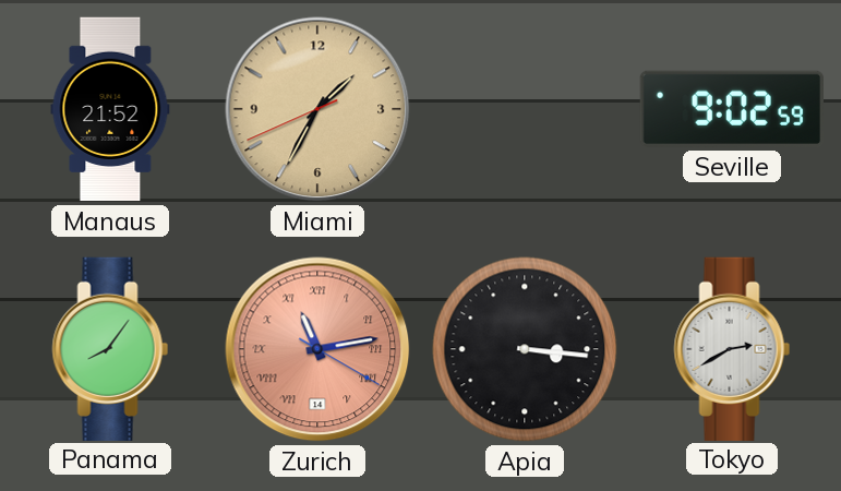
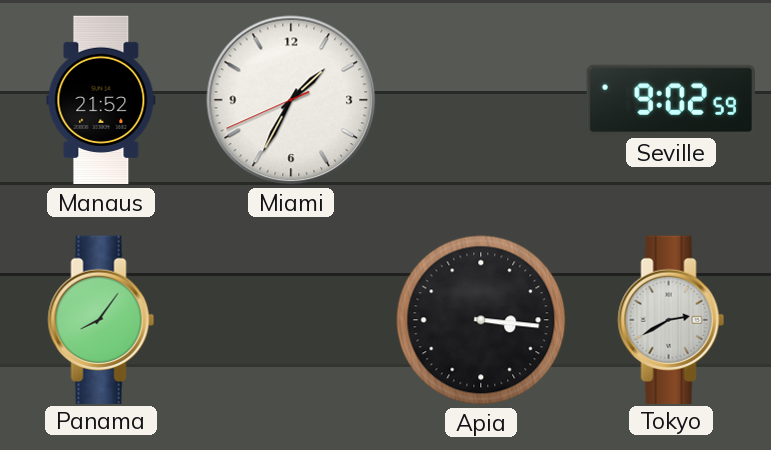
Miami dial: champagne -> white
Zurich: 11:13 -> none
